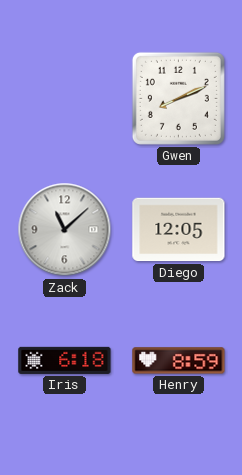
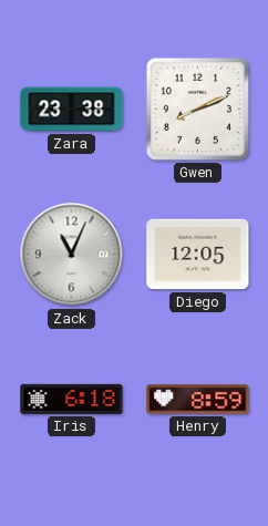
Zara: none -> 23:38
Zack: 11:08 -> 11:04
